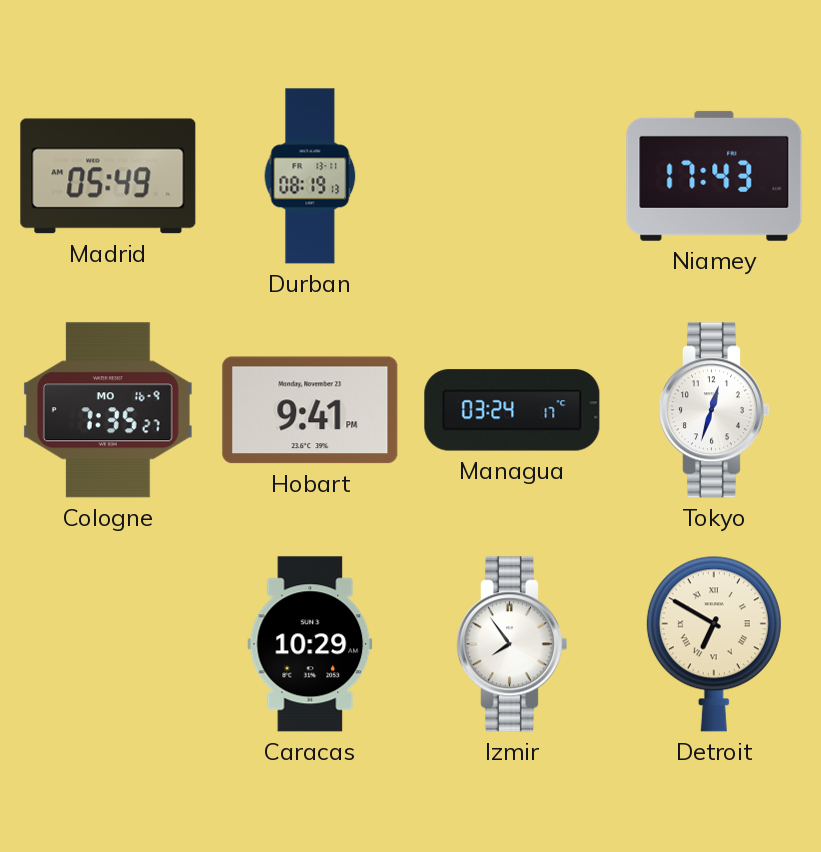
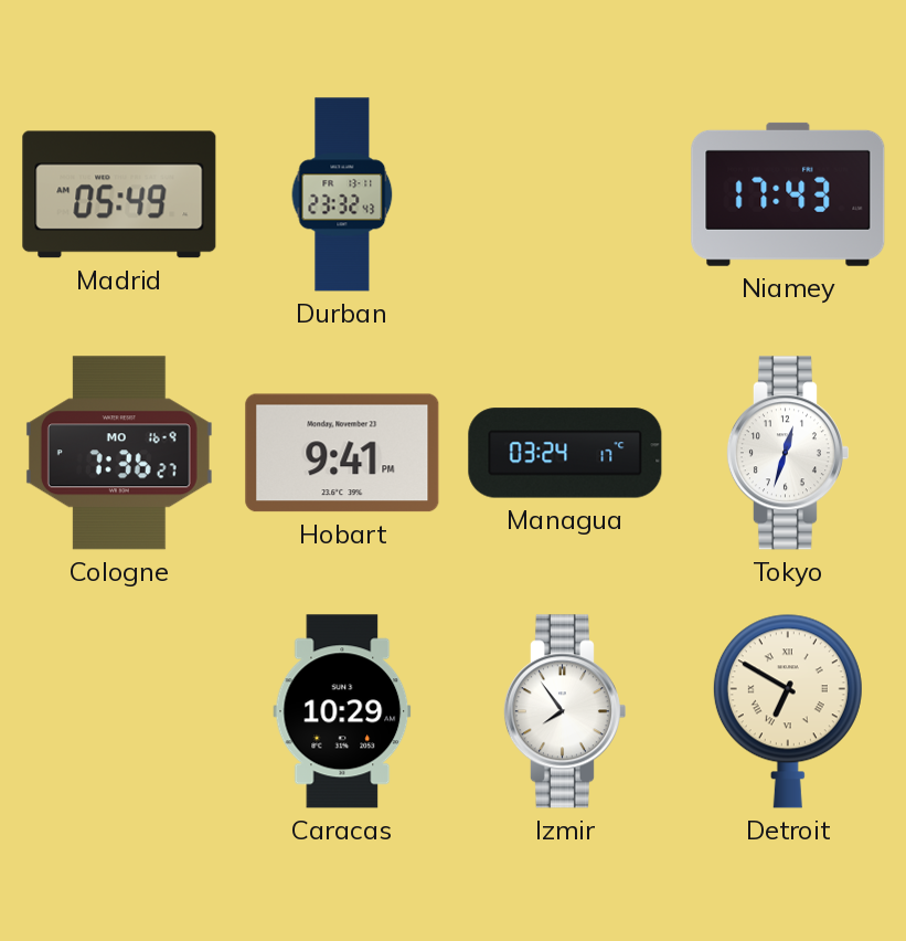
Durban: 08:19 -> 23:32
Cologne: 7:35 -> 7:36
